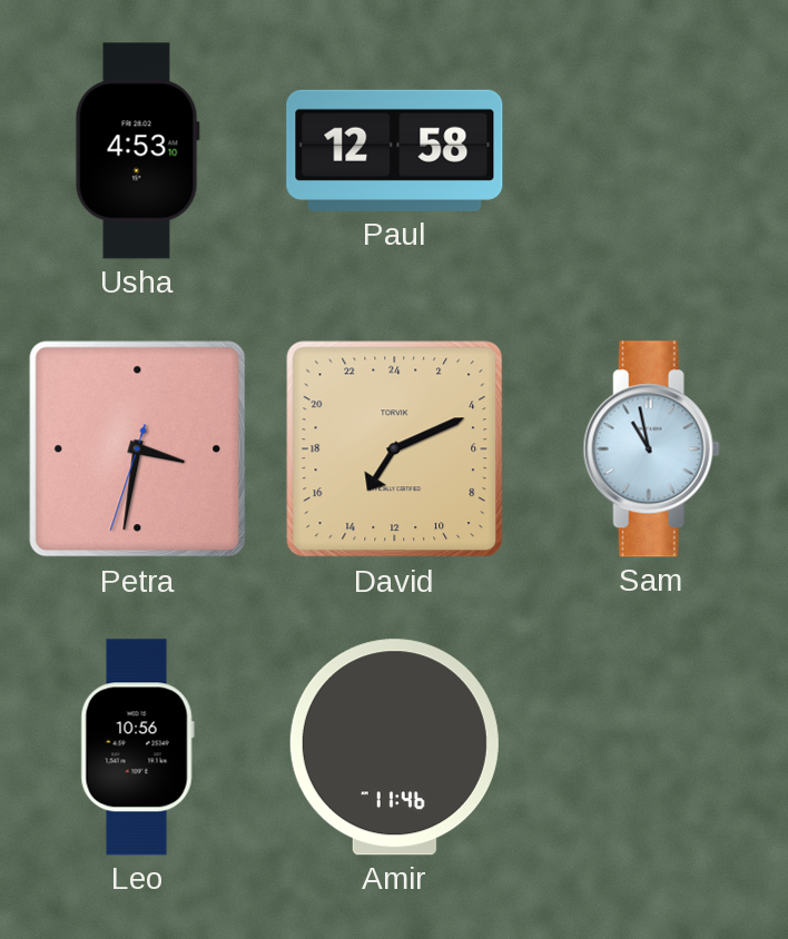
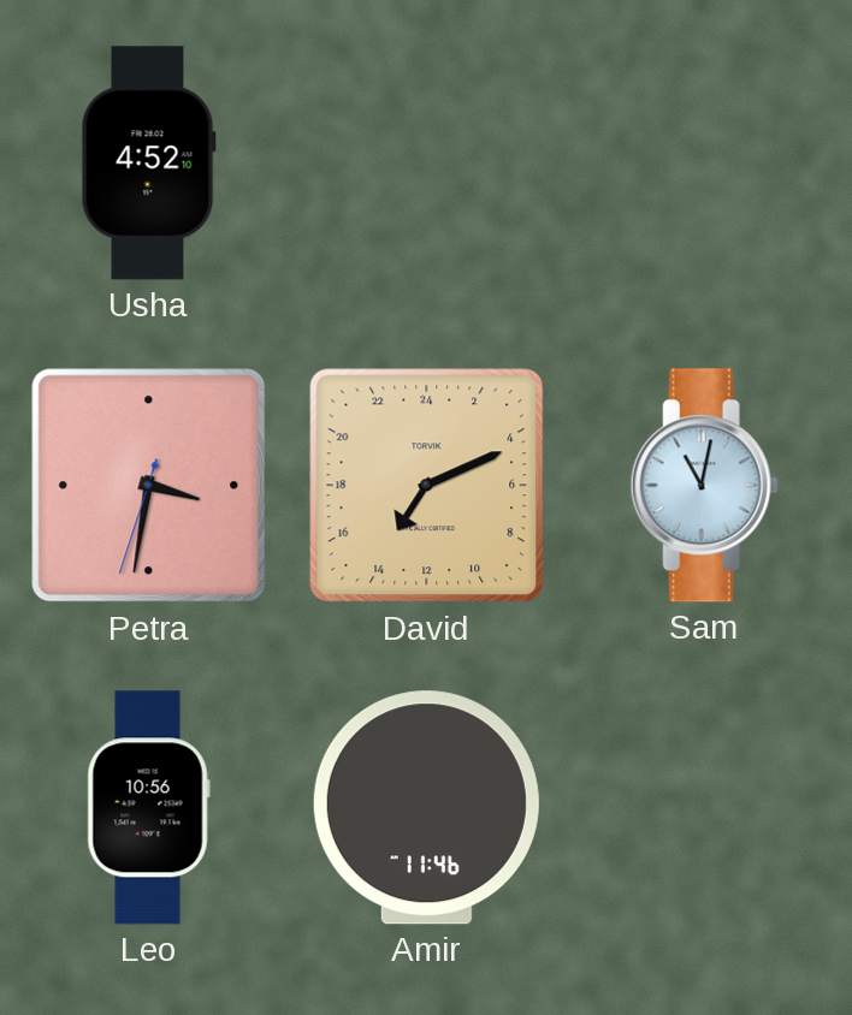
Usha: 4:53 -> 4:52
Paul: 12:58 -> none
Sam: 10:58 -> 11:02
